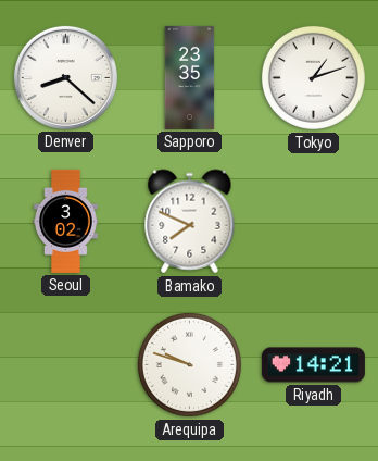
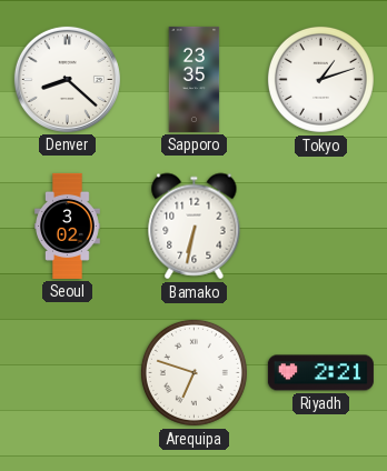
Bamako: 7:49 -> 6:32
Arequipa: 9:48 -> 6:48
Riyadh: 14:21 -> 2:21
